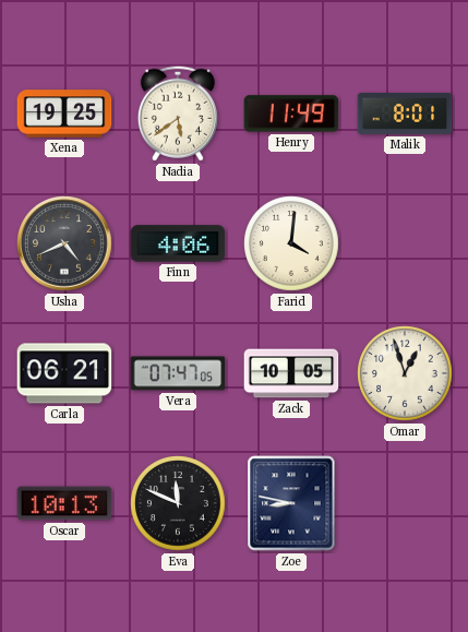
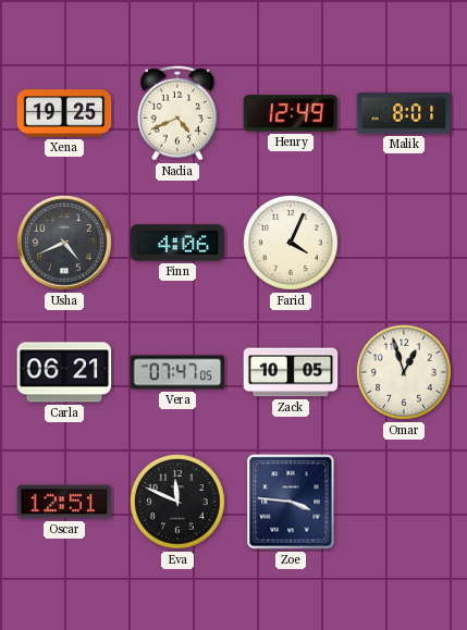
Nadia: 5:39 -> 4:41
Henry: 11:49 -> 12:49
Farid: 4:01 -> 4:04
Oscar: 10:13 -> 12:51
Zoe: 8:47 -> 3:46
